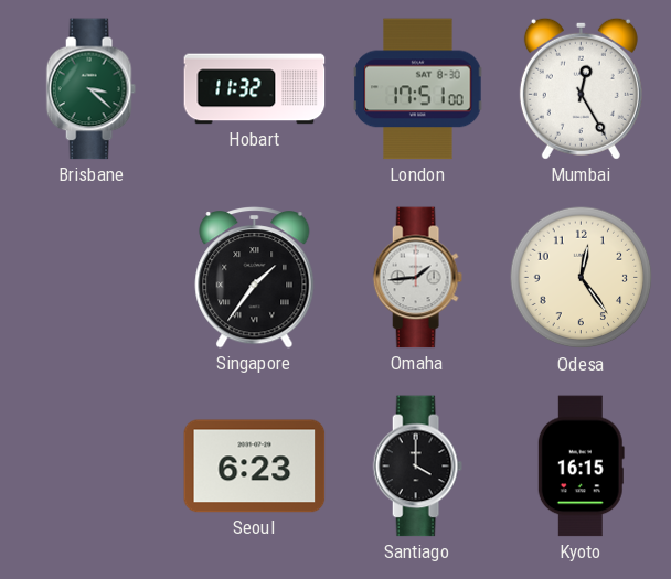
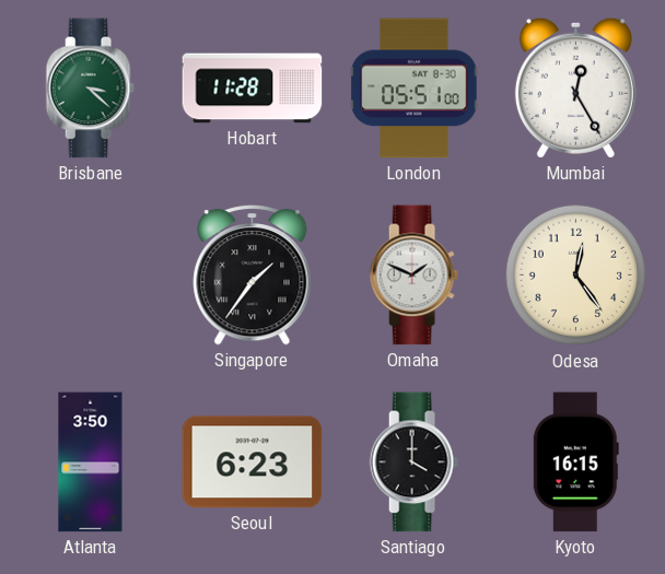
Hobart: 11:32 -> 11:28
London: 17:51 -> 05:51
Omaha: 1:44 -> 1:49
Atlanta: none -> 3:50
